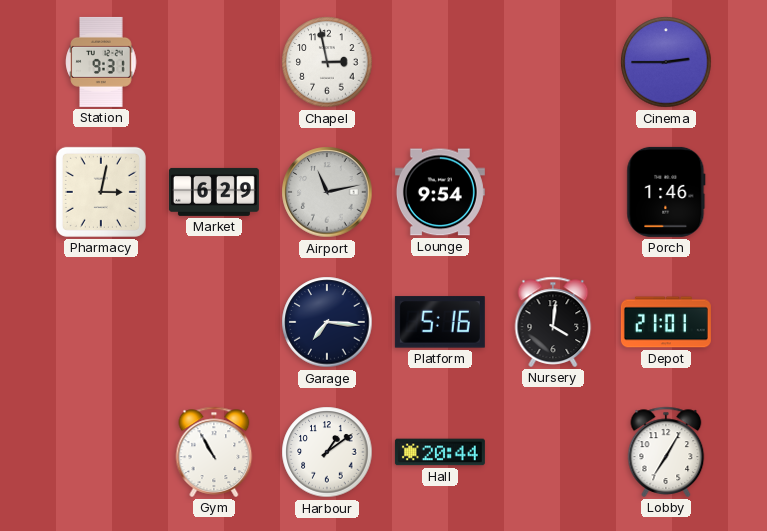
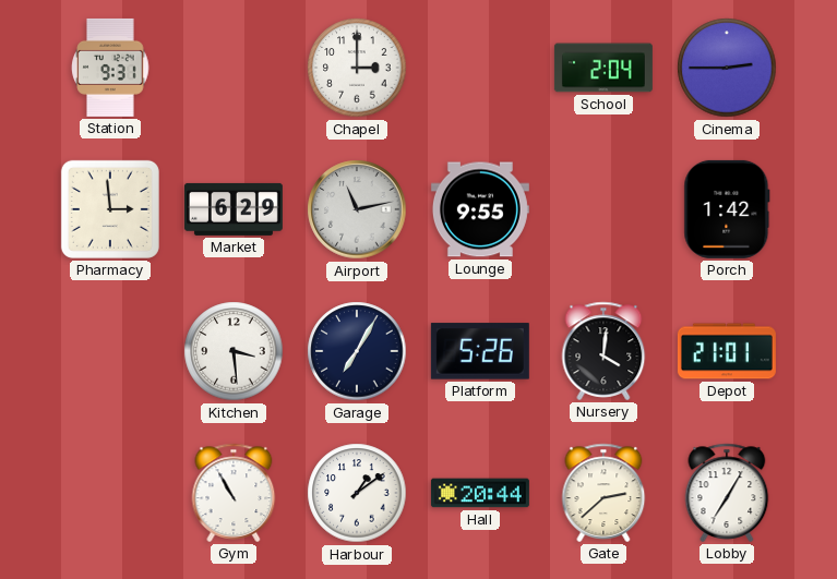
Chapel: 2:58 -> 3:00
School: none -> 2:04
Pharmacy: 3:02 -> 2:59
Lounge: 9:54 -> 9:55
Porch: 1:46 -> 1:42
Kitchen: none -> 3:29
Garage: 7:16 -> 7:05
Platform: 5:16 -> 5:26
Gate: none -> 2:38
